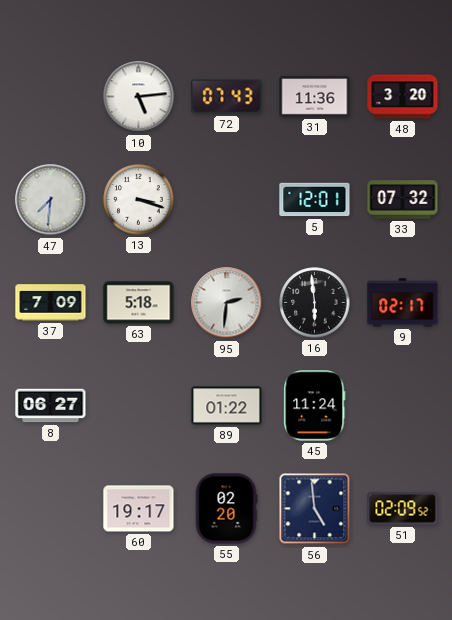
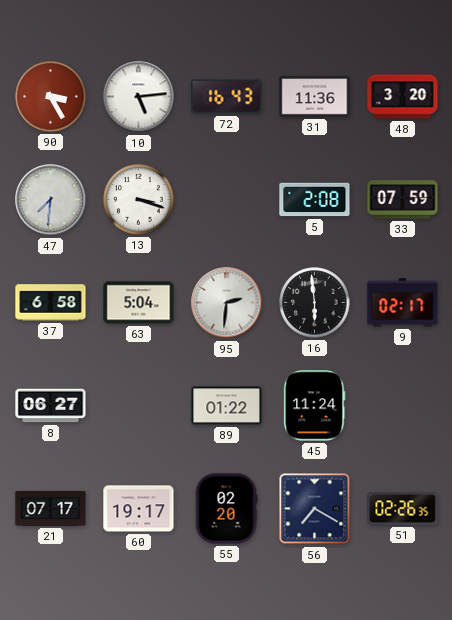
90: none -> 3:25
72: 07:43 -> 16:43
5: 12:01 -> 2:08
33: 07:32 -> 07:59
37: 7:09 -> 6:58
63: 5:18 -> 5:04
21: none -> 07:17
56: 4:59 -> 7:20
51: 02:09 -> 02:26
